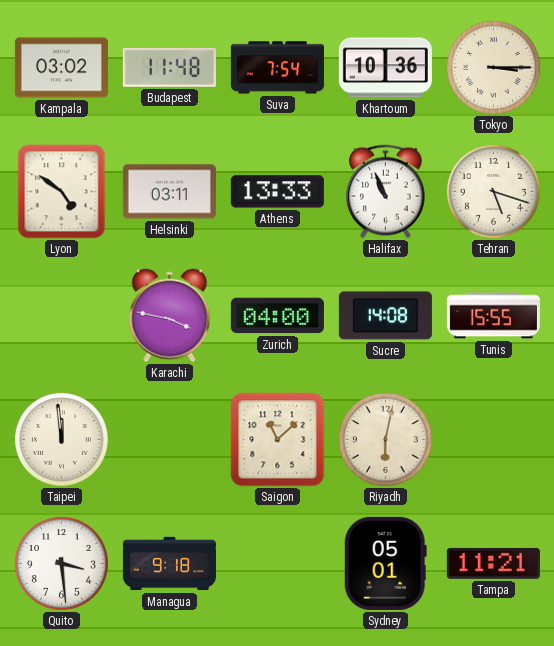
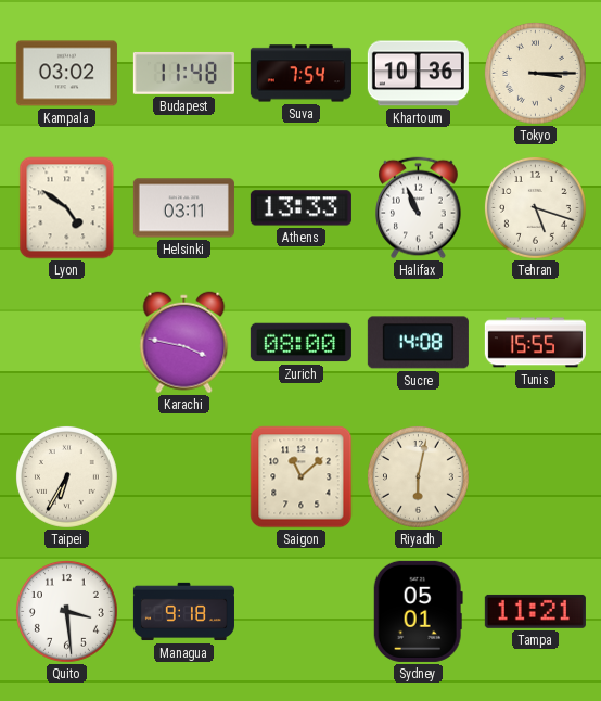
Zurich: 04:00 -> 08:00
Taipei: 11:59 -> 6:35
